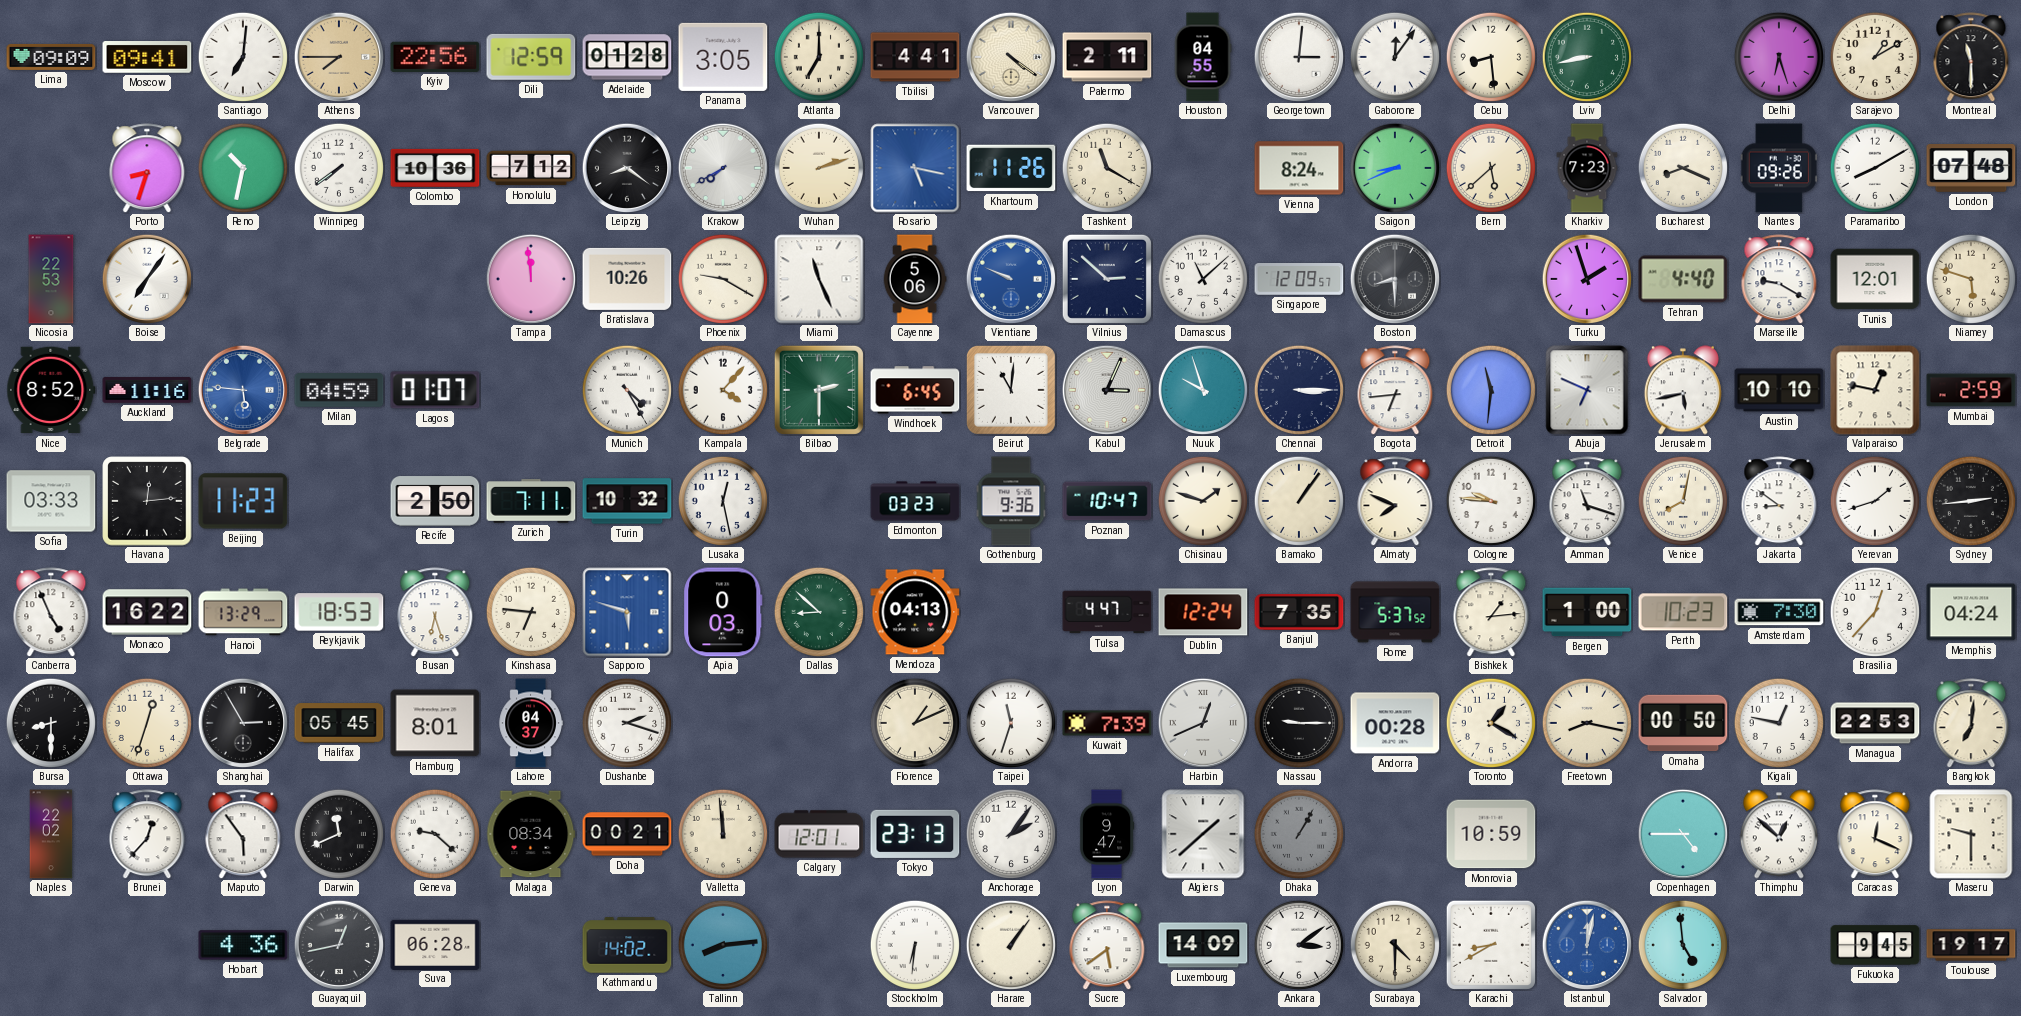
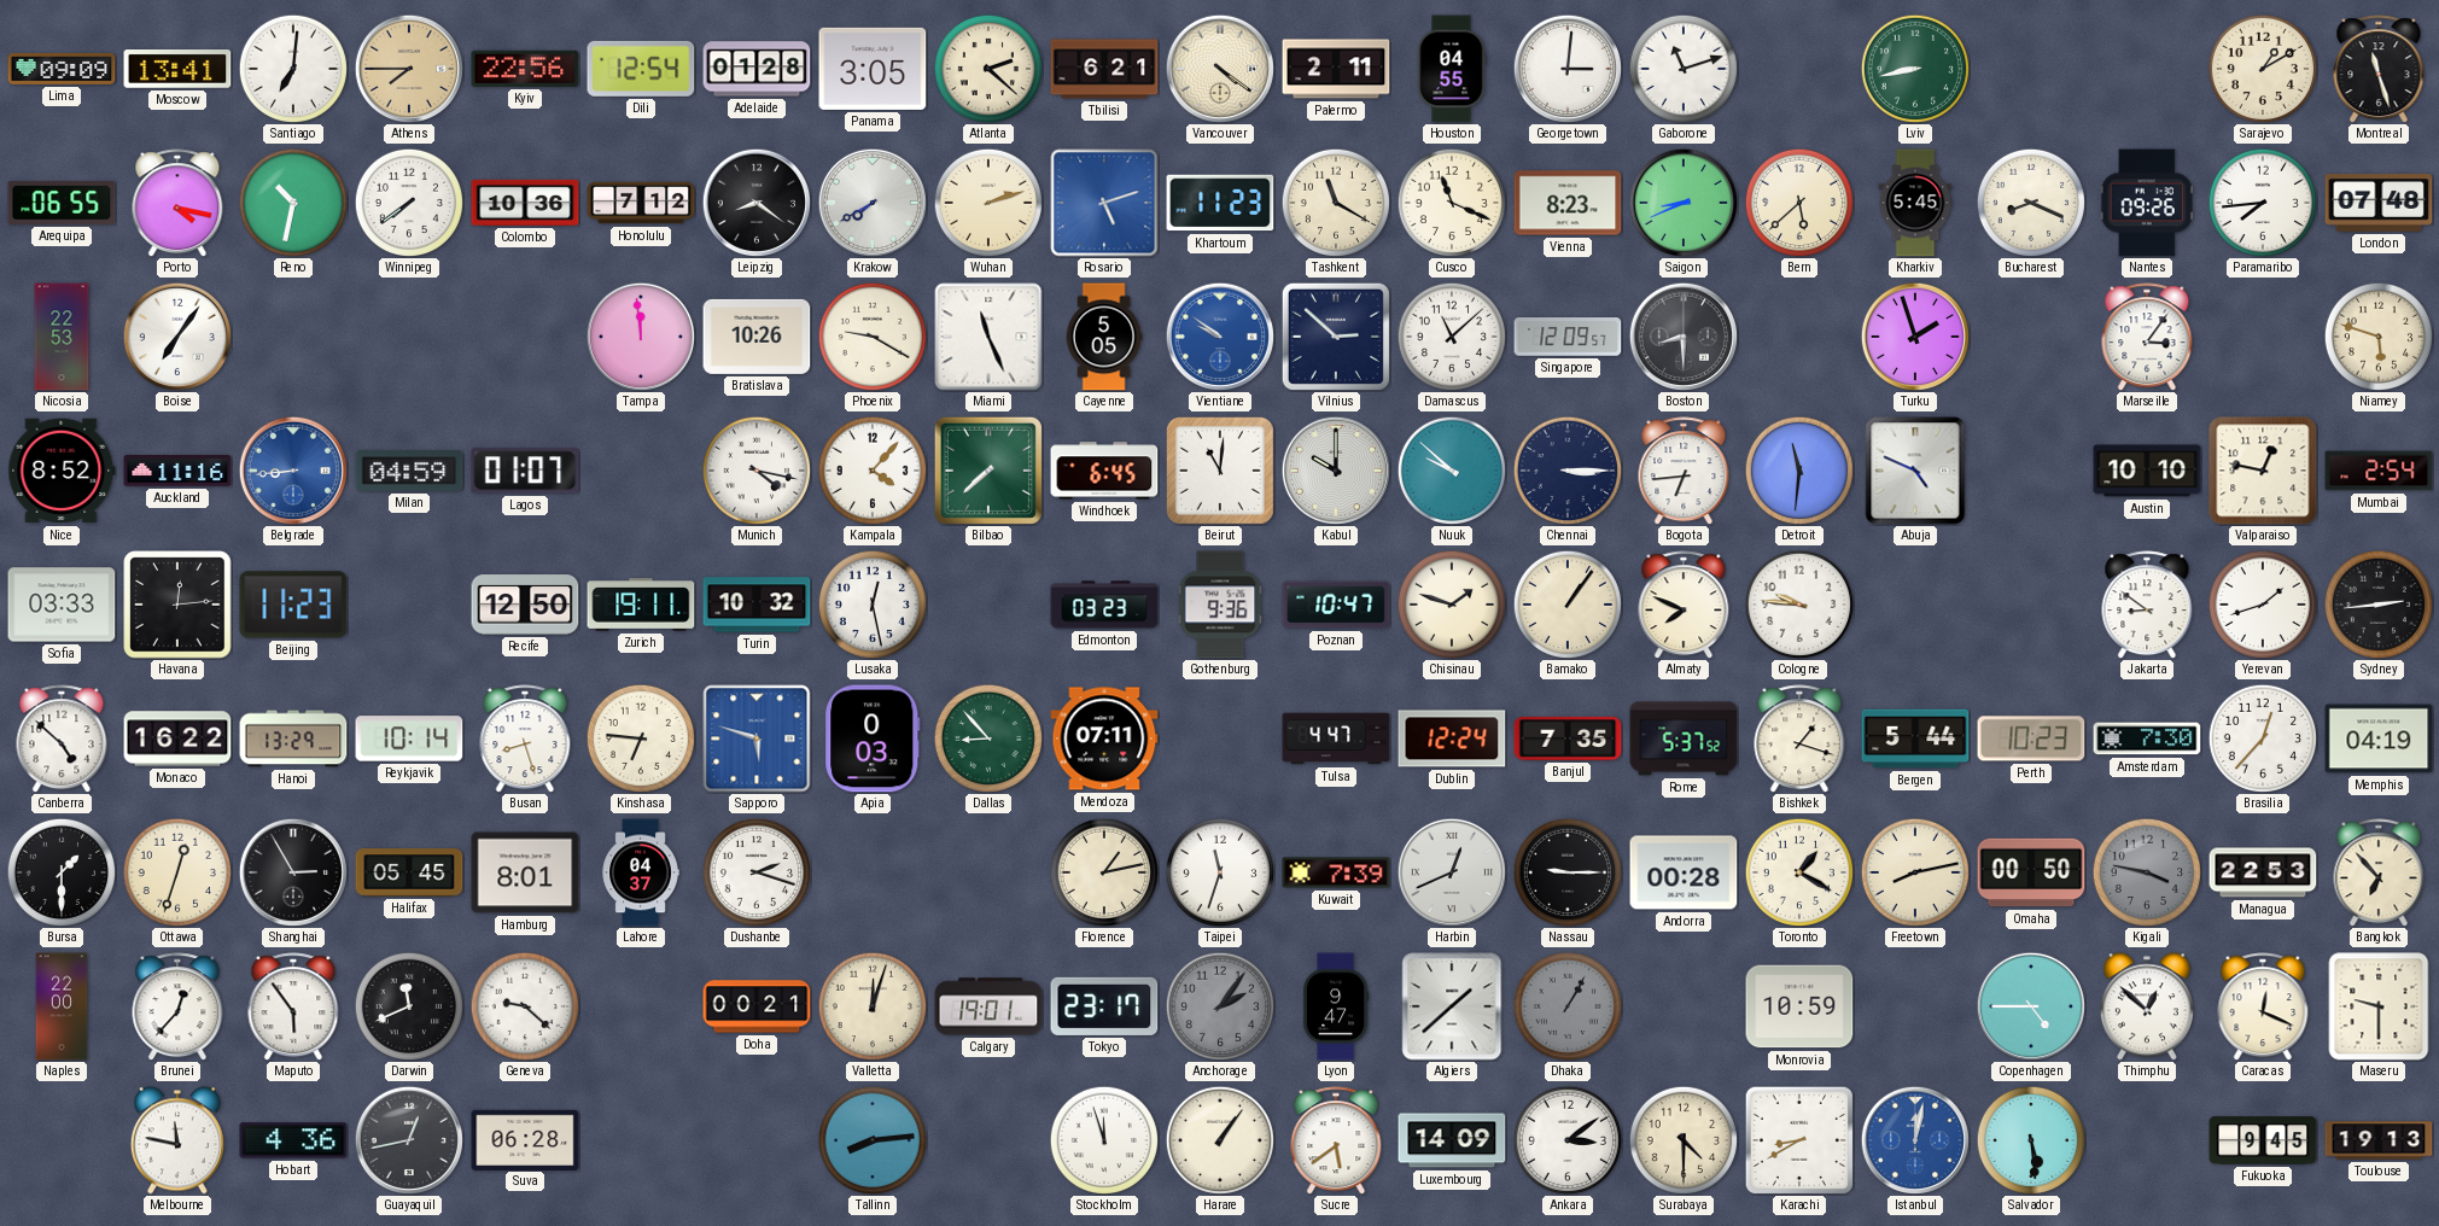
Moscow: 09:41 -> 13:41
Dili: 12:59 -> 12:54
Atlanta: 7:00 -> 2:22
Tbilisi: 4:41 -> 6:21
Gaborone: 12:06 -> 11:12
Cebu: 8:29 -> none
Delhi: 6:27 -> none
Montreal: 11:30 -> 11:27
Arequipa: none -> 06:55
Porto: 8:33 -> 4:17
Rosario: 5:17 -> 5:12
Khartoum: 11:26 -> 11:23
Cusco: none -> 11:19
Vienna: 8:24 -> 8:23
Kharkiv: 7:23 -> 5:45
Paramaribo: 8:10 -> 7:44
Cayenne: 5:06 -> 5:05
Vientiane: 9:49 -> 9:51
Tehran: 4:40 -> none
Marseille: 9:20 -> 3:06
Tunis: 12:01 -> none
Belgrade: 5:46 -> 8:44
Munich: 4:25 -> 4:17
Bilbao: 2:30 -> 7:38
Kabul: 3:04 -> 10:00
Nuuk: 9:57 -> 9:52
Abuja: 6:49 -> 4:49
Jerusalem: 5:43 -> none
Mumbai: 2:59 -> 2:54
Recife: 2:50 -> 12:50
Zurich: 7:11 -> 19:11
Amman: 11:18 -> none
Venice: 8:02 -> none
Canberra: 4:56 -> 4:52
Reykjavik: 18:53 -> 10:14
Busan: 6:27 -> 8:27
Dallas: 8:52 -> 8:53
Mendoza: 04:13 -> 07:11
Bishkek: 1:14 -> 1:18
Bergen: 1:00 -> 5:44
Memphis: 04:24 -> 04:19
Bursa: 8:30 -> 1:30
Florence: 1:11 -> 1:13
Freetown: 8:17 -> 8:13
Kigali: 12:47 -> 3:47
Kigali dial: white -> grey
Bangkok: 7:01 -> 6:53
Naples: 22:02 -> 22:00
Malaga: 08:34 -> none
Valletta: 11:59 -> 12:03
Calgary: 12:01 -> 19:01
Tokyo: 23:13 -> 23:17
Anchorage dial: white -> grey
Melbourne: none -> 11:47
Kathmandu: 14:02 -> none
Stockholm: 6:31 -> 11:57
Salvador: 4:59 -> 5:29
Toulouse: 19:17 -> 19:13
